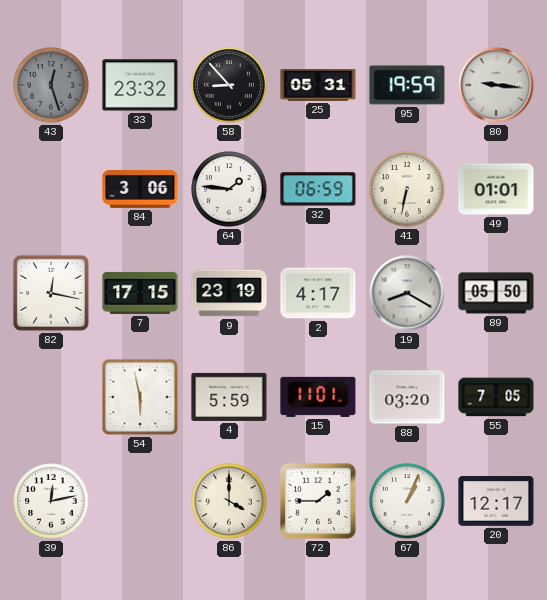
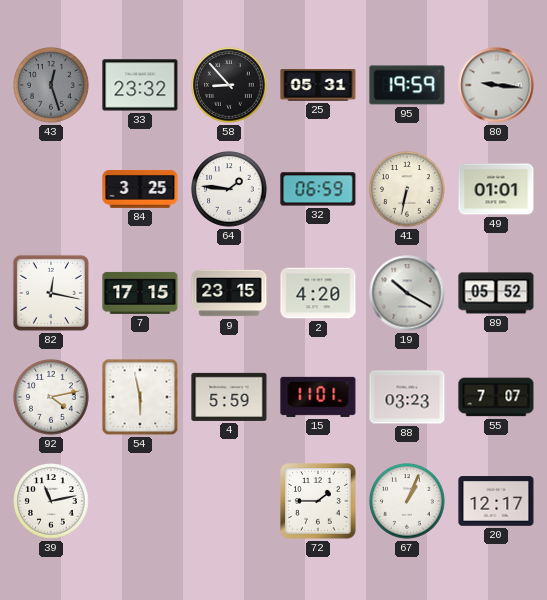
84: 3:06 -> 3:25
9: 23:19 -> 23:15
2: 4:17 -> 4:20
19: 8:20 -> 10:20
89: 05:50 -> 05:52
92: none -> 4:13
88: 03:20 -> 03:23
55: 7:05 -> 7:07
39: 12:13 -> 11:13
86: 4:00 -> none
